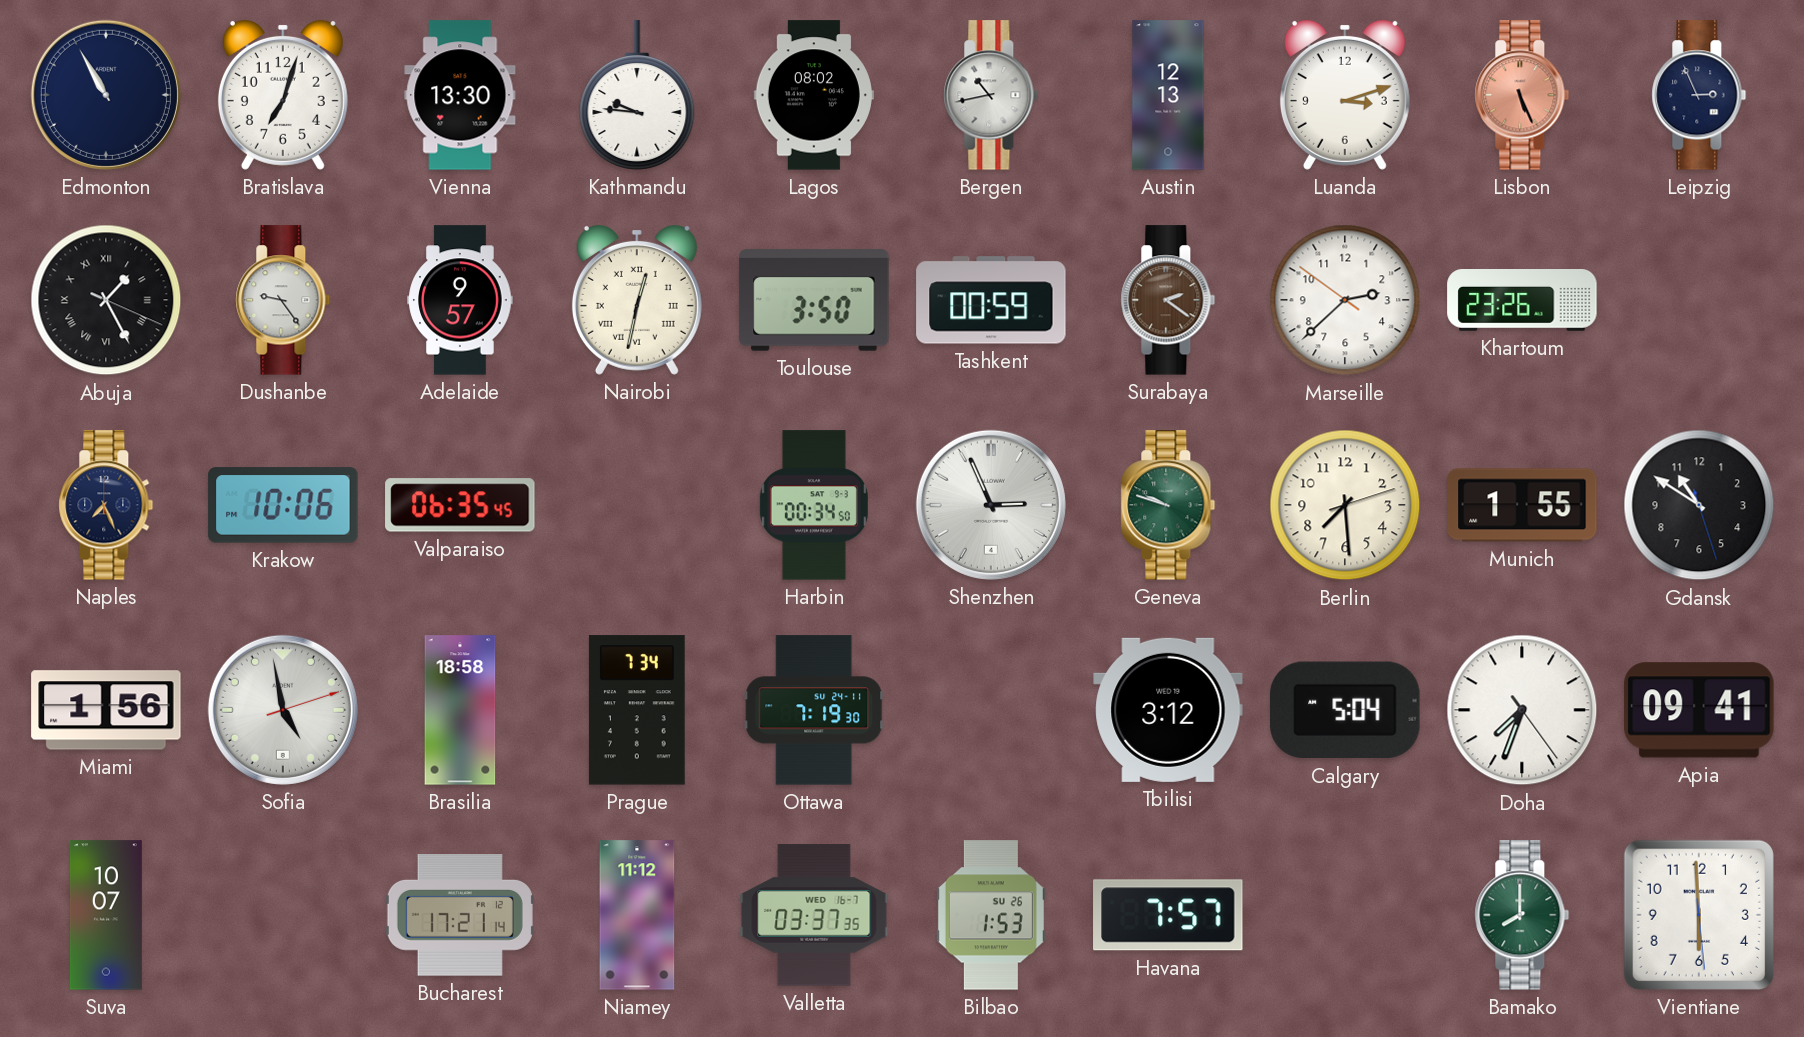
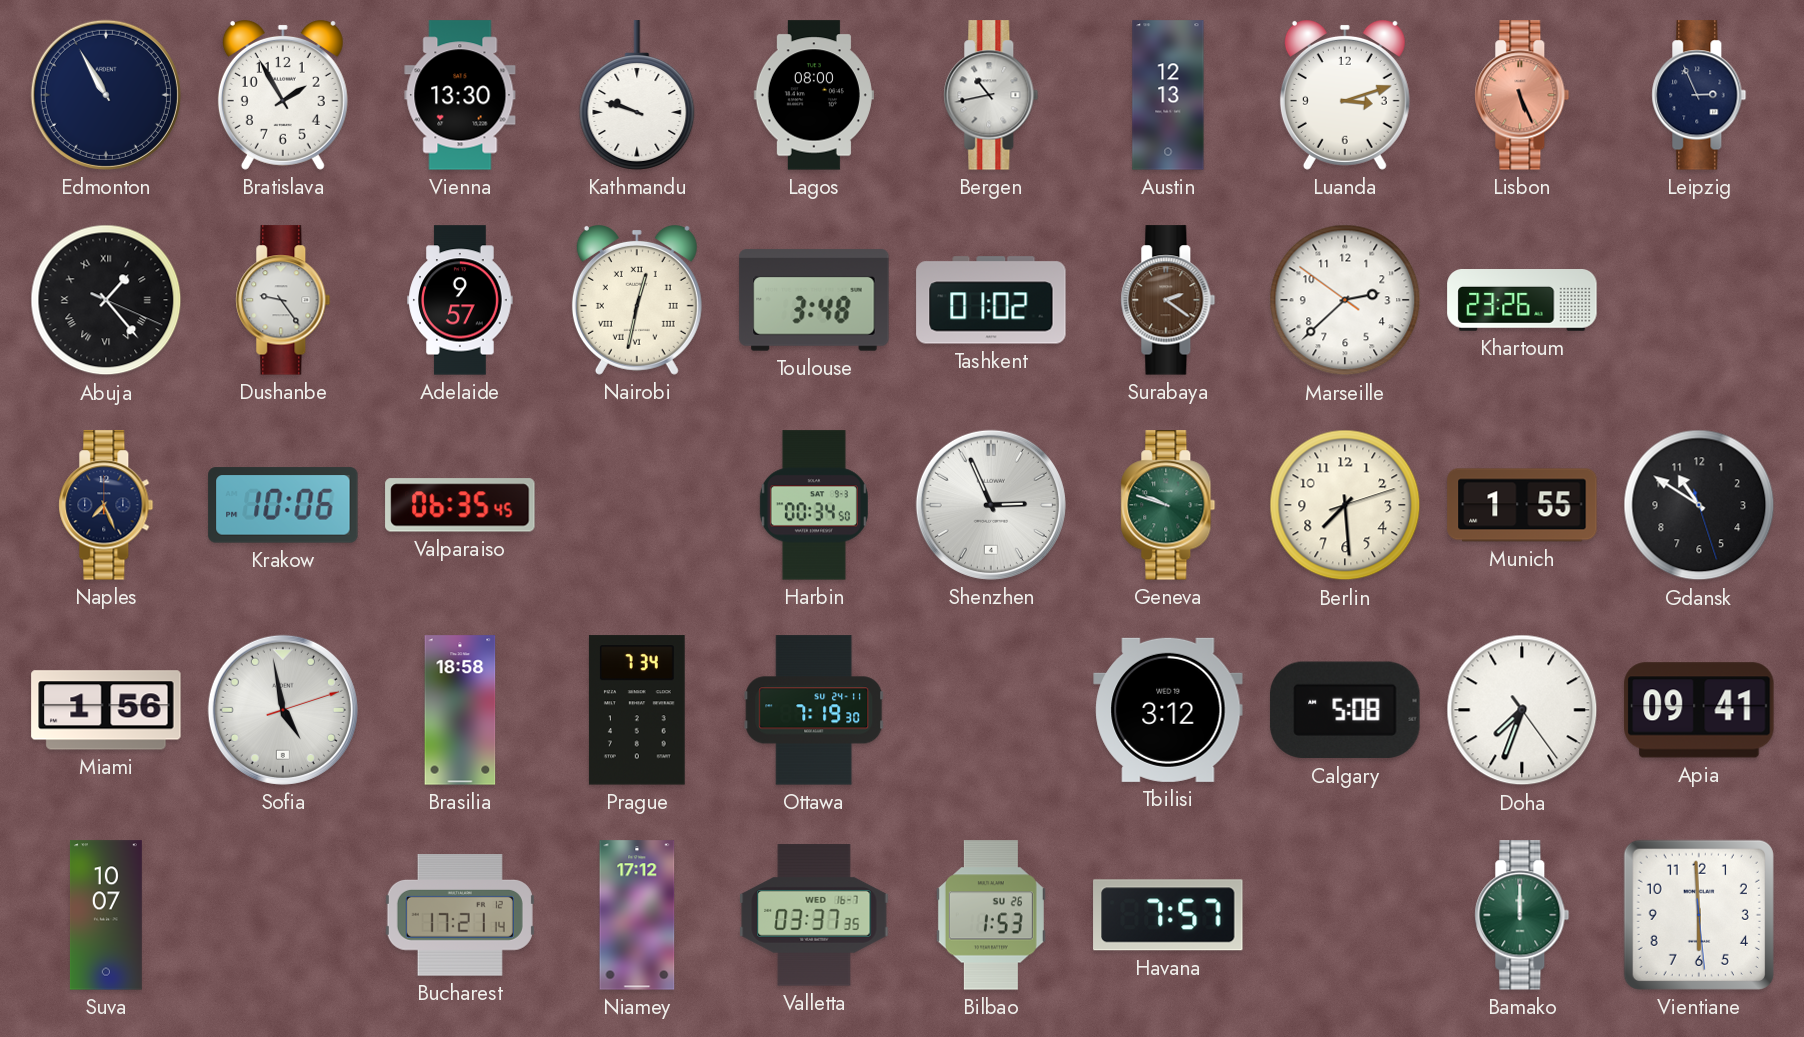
Bratislava: 7:03 -> 1:55
Kathmandu: 9:46 -> 9:48
Lagos: 08:02 -> 08:00
Abuja: 1:25 -> 1:23
Toulouse: 3:50 -> 3:48
Tashkent: 00:59 -> 01:02
Calgary: 5:04 -> 5:08
Niamey: 11:12 -> 17:12
Bamako: 8:00 -> 12:00
